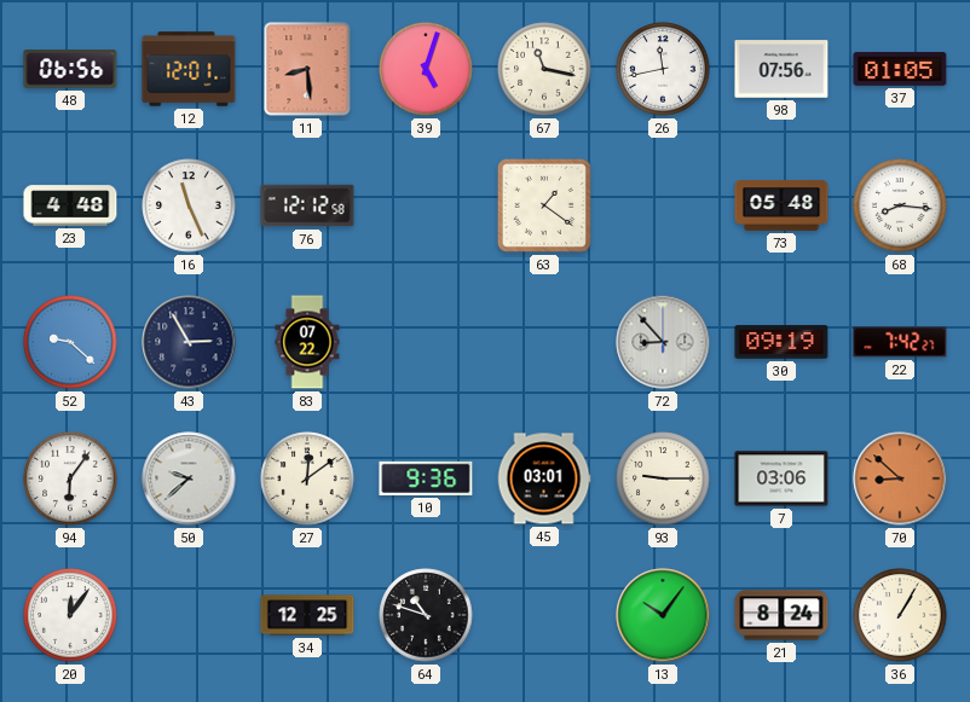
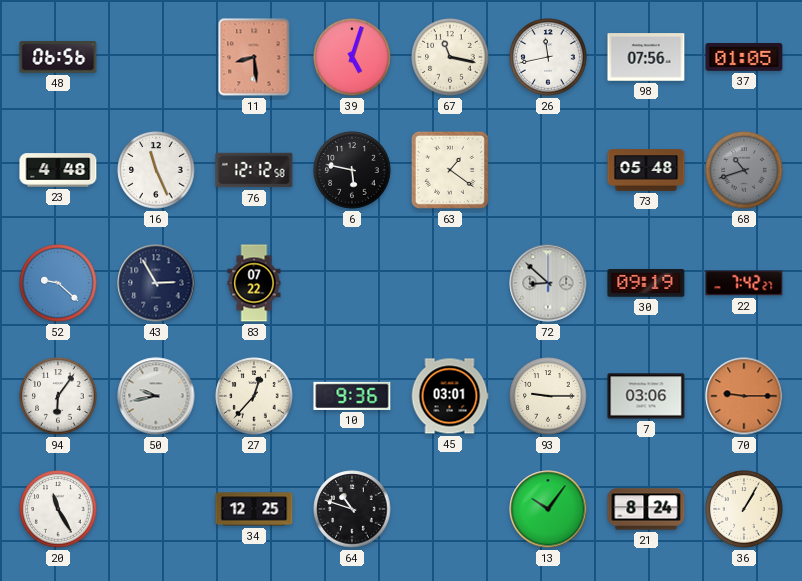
12: 12:01 -> none
6: none -> 5:47
68: 8:16 -> 10:42
68 dial: white -> grey
72: 8:53 -> 8:52
50: 9:38 -> 9:43
27: 12:09 -> 12:37
70: 8:52 -> 9:15
20: 12:06 -> 11:25
